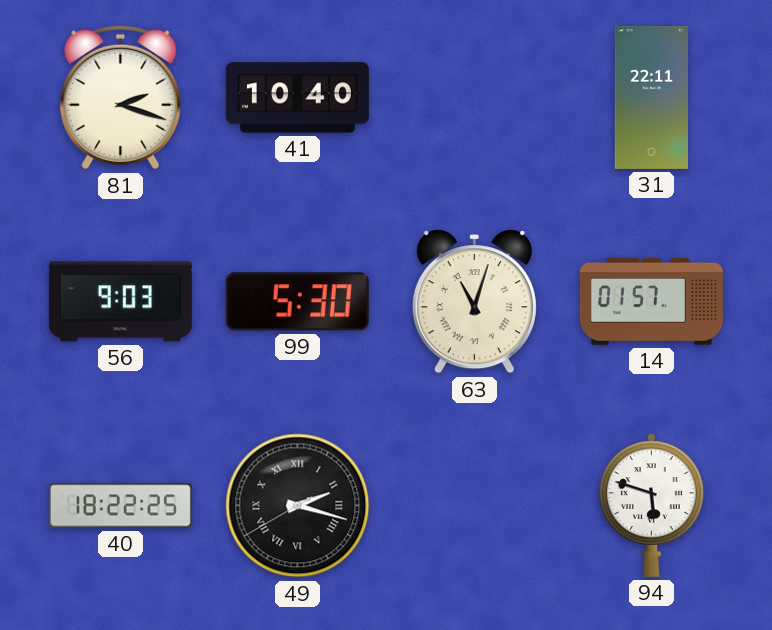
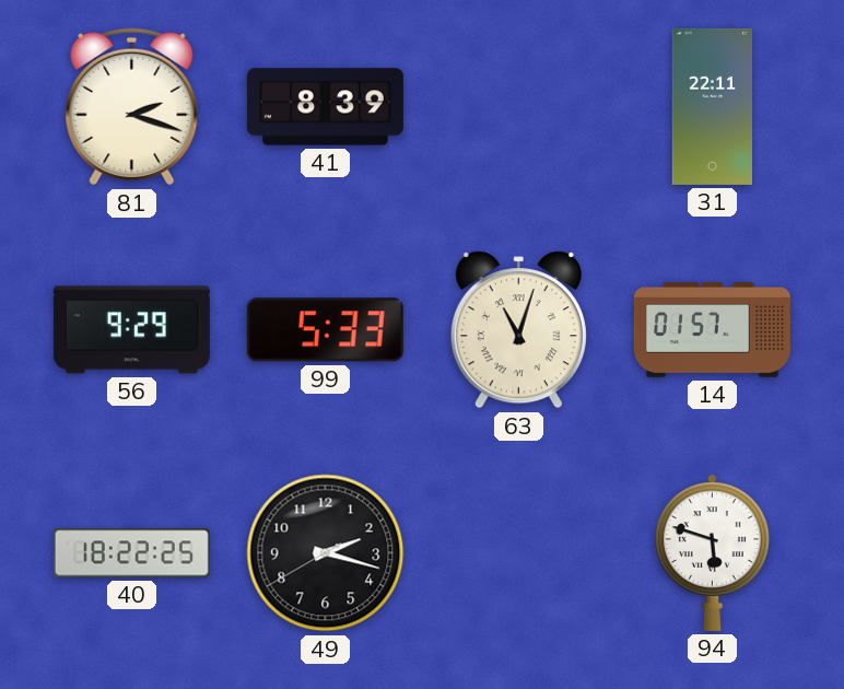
41: 10:40 -> 8:39
56: 9:03 -> 9:29
99: 5:30 -> 5:33
49 numerals: Roman -> Arabic
